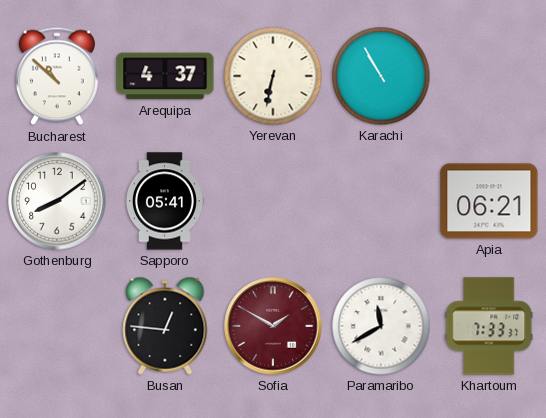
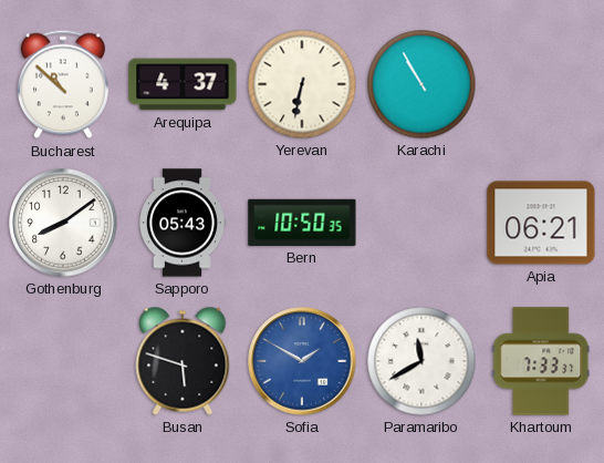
Sapporo: 05:41 -> 05:43
Bern: none -> 10:50
Busan: 12:46 -> 5:48
Sofia dial: burgundy -> blue
